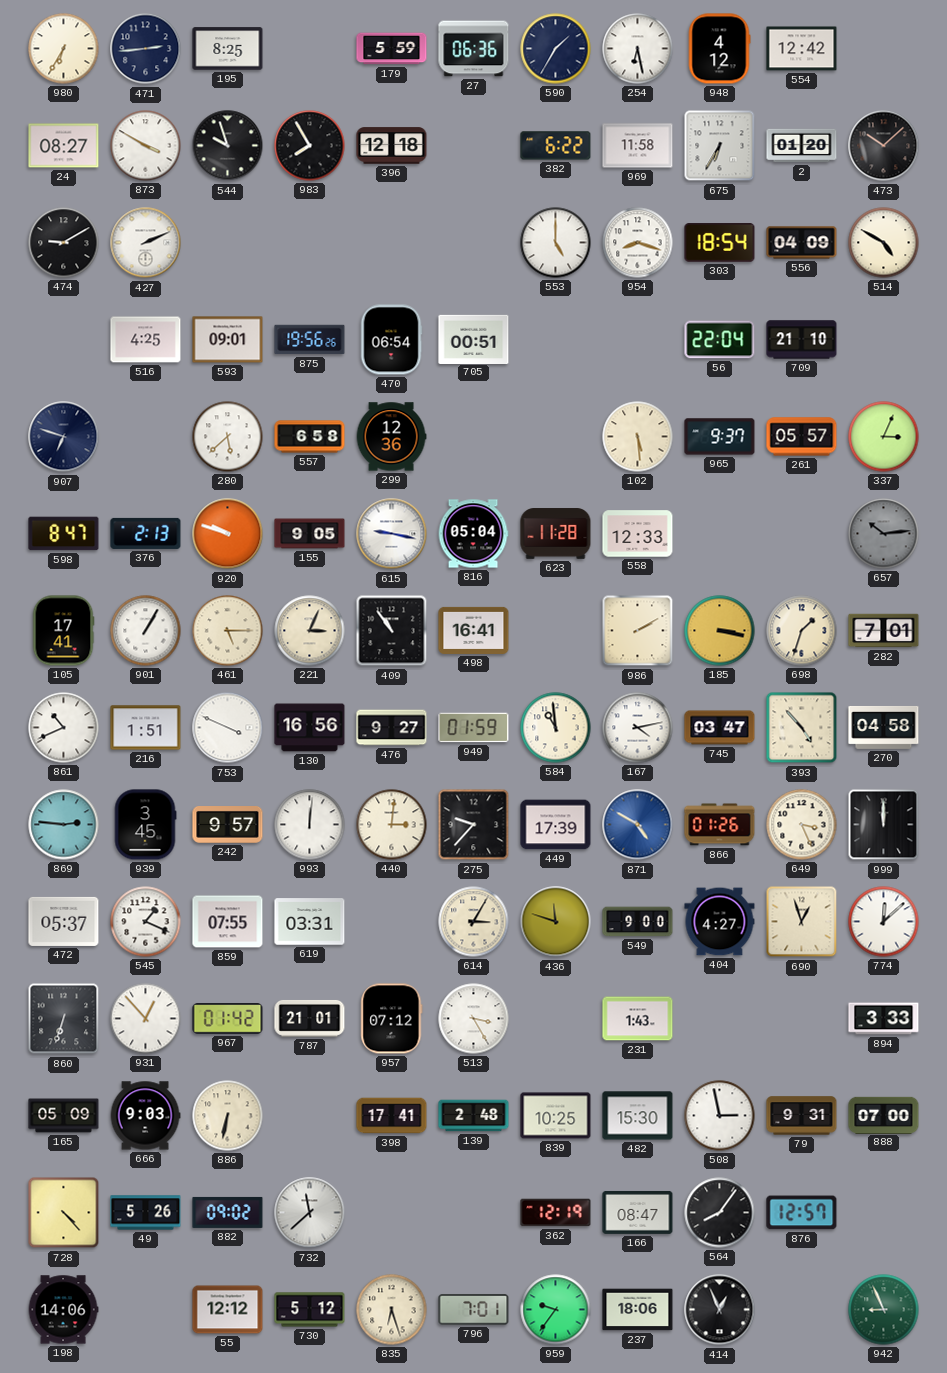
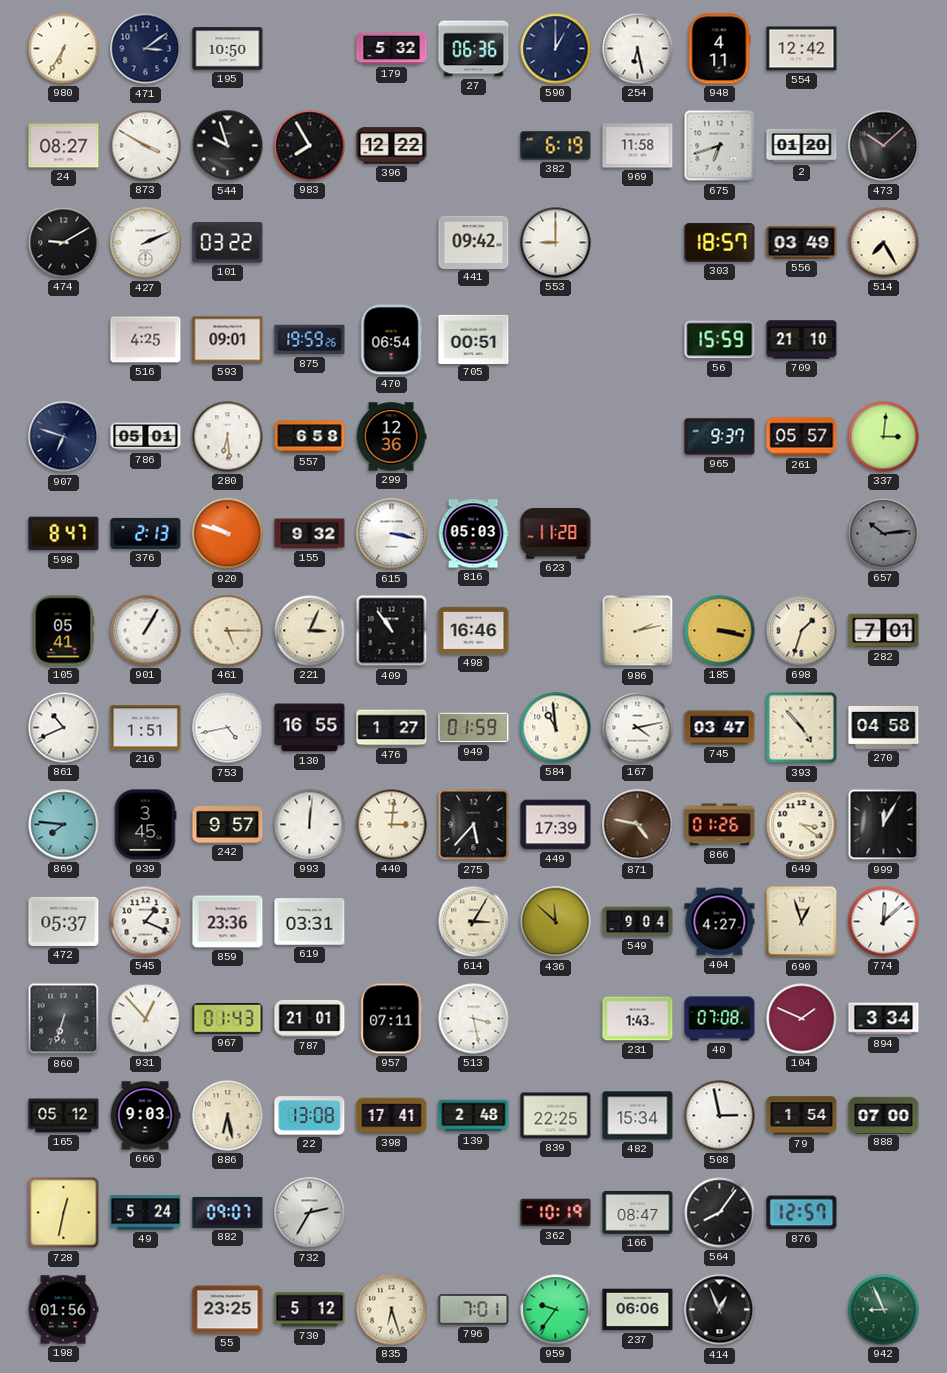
471: 2:44 -> 3:09
195: 8:25 -> 10:50
179: 5:59 -> 5:32
590: 1:35 -> 1:00
948: 4:12 -> 4:11
396: 12:18 -> 12:22
382: 6:22 -> 6:19
675: 6:35 -> 6:42
101: none -> 03:22
441: none -> 09:42
553: 5:00 -> 9:00
954: 8:18 -> none
303: 18:54 -> 18:57
556: 04:09 -> 03:49
514: 4:50 -> 7:25
875: 19:56 -> 19:59
56: 22:04 -> 15:59
786: none -> 05:01
280: 5:38 -> 6:29
102: 5:29 -> none
337: 3:04 -> 3:01
155: 9:05 -> 9:32
615: 9:17 -> 3:17
816: 05:04 -> 05:03
558: 12:33 -> none
105: 17:41 -> 05:41
498: 16:41 -> 16:46
986: 2:10 -> 2:13
753: 3:49 -> 4:43
130: 16:56 -> 16:55
476: 9:27 -> 1:27
869: 2:46 -> 7:46
275: 9:37 -> 5:37
871: 4:50 -> 4:47
871 dial: blue -> brown
649: 3:26 -> 3:21
999: 12:00 -> 12:05
859: 07:55 -> 23:36
436: 11:48 -> 11:52
549: 9:00 -> 9:04
967: 01:42 -> 01:43
957: 07:12 -> 07:11
513: 3:25 -> 3:28
40: none -> 07:08
104: none -> 1:49
894: 3:33 -> 3:34
165: 05:09 -> 05:12
886: 6:32 -> 6:28
22: none -> 13:08
839: 10:25 -> 22:25
482: 15:30 -> 15:34
79: 9:31 -> 1:54
728: 4:23 -> 12:32
49: 5:26 -> 5:24
882: 09:02 -> 09:07
732: 11:38 -> 2:35
362: 12:19 -> 10:19
198: 14:06 -> 01:56
55: 12:12 -> 23:25
237: 18:06 -> 06:06
